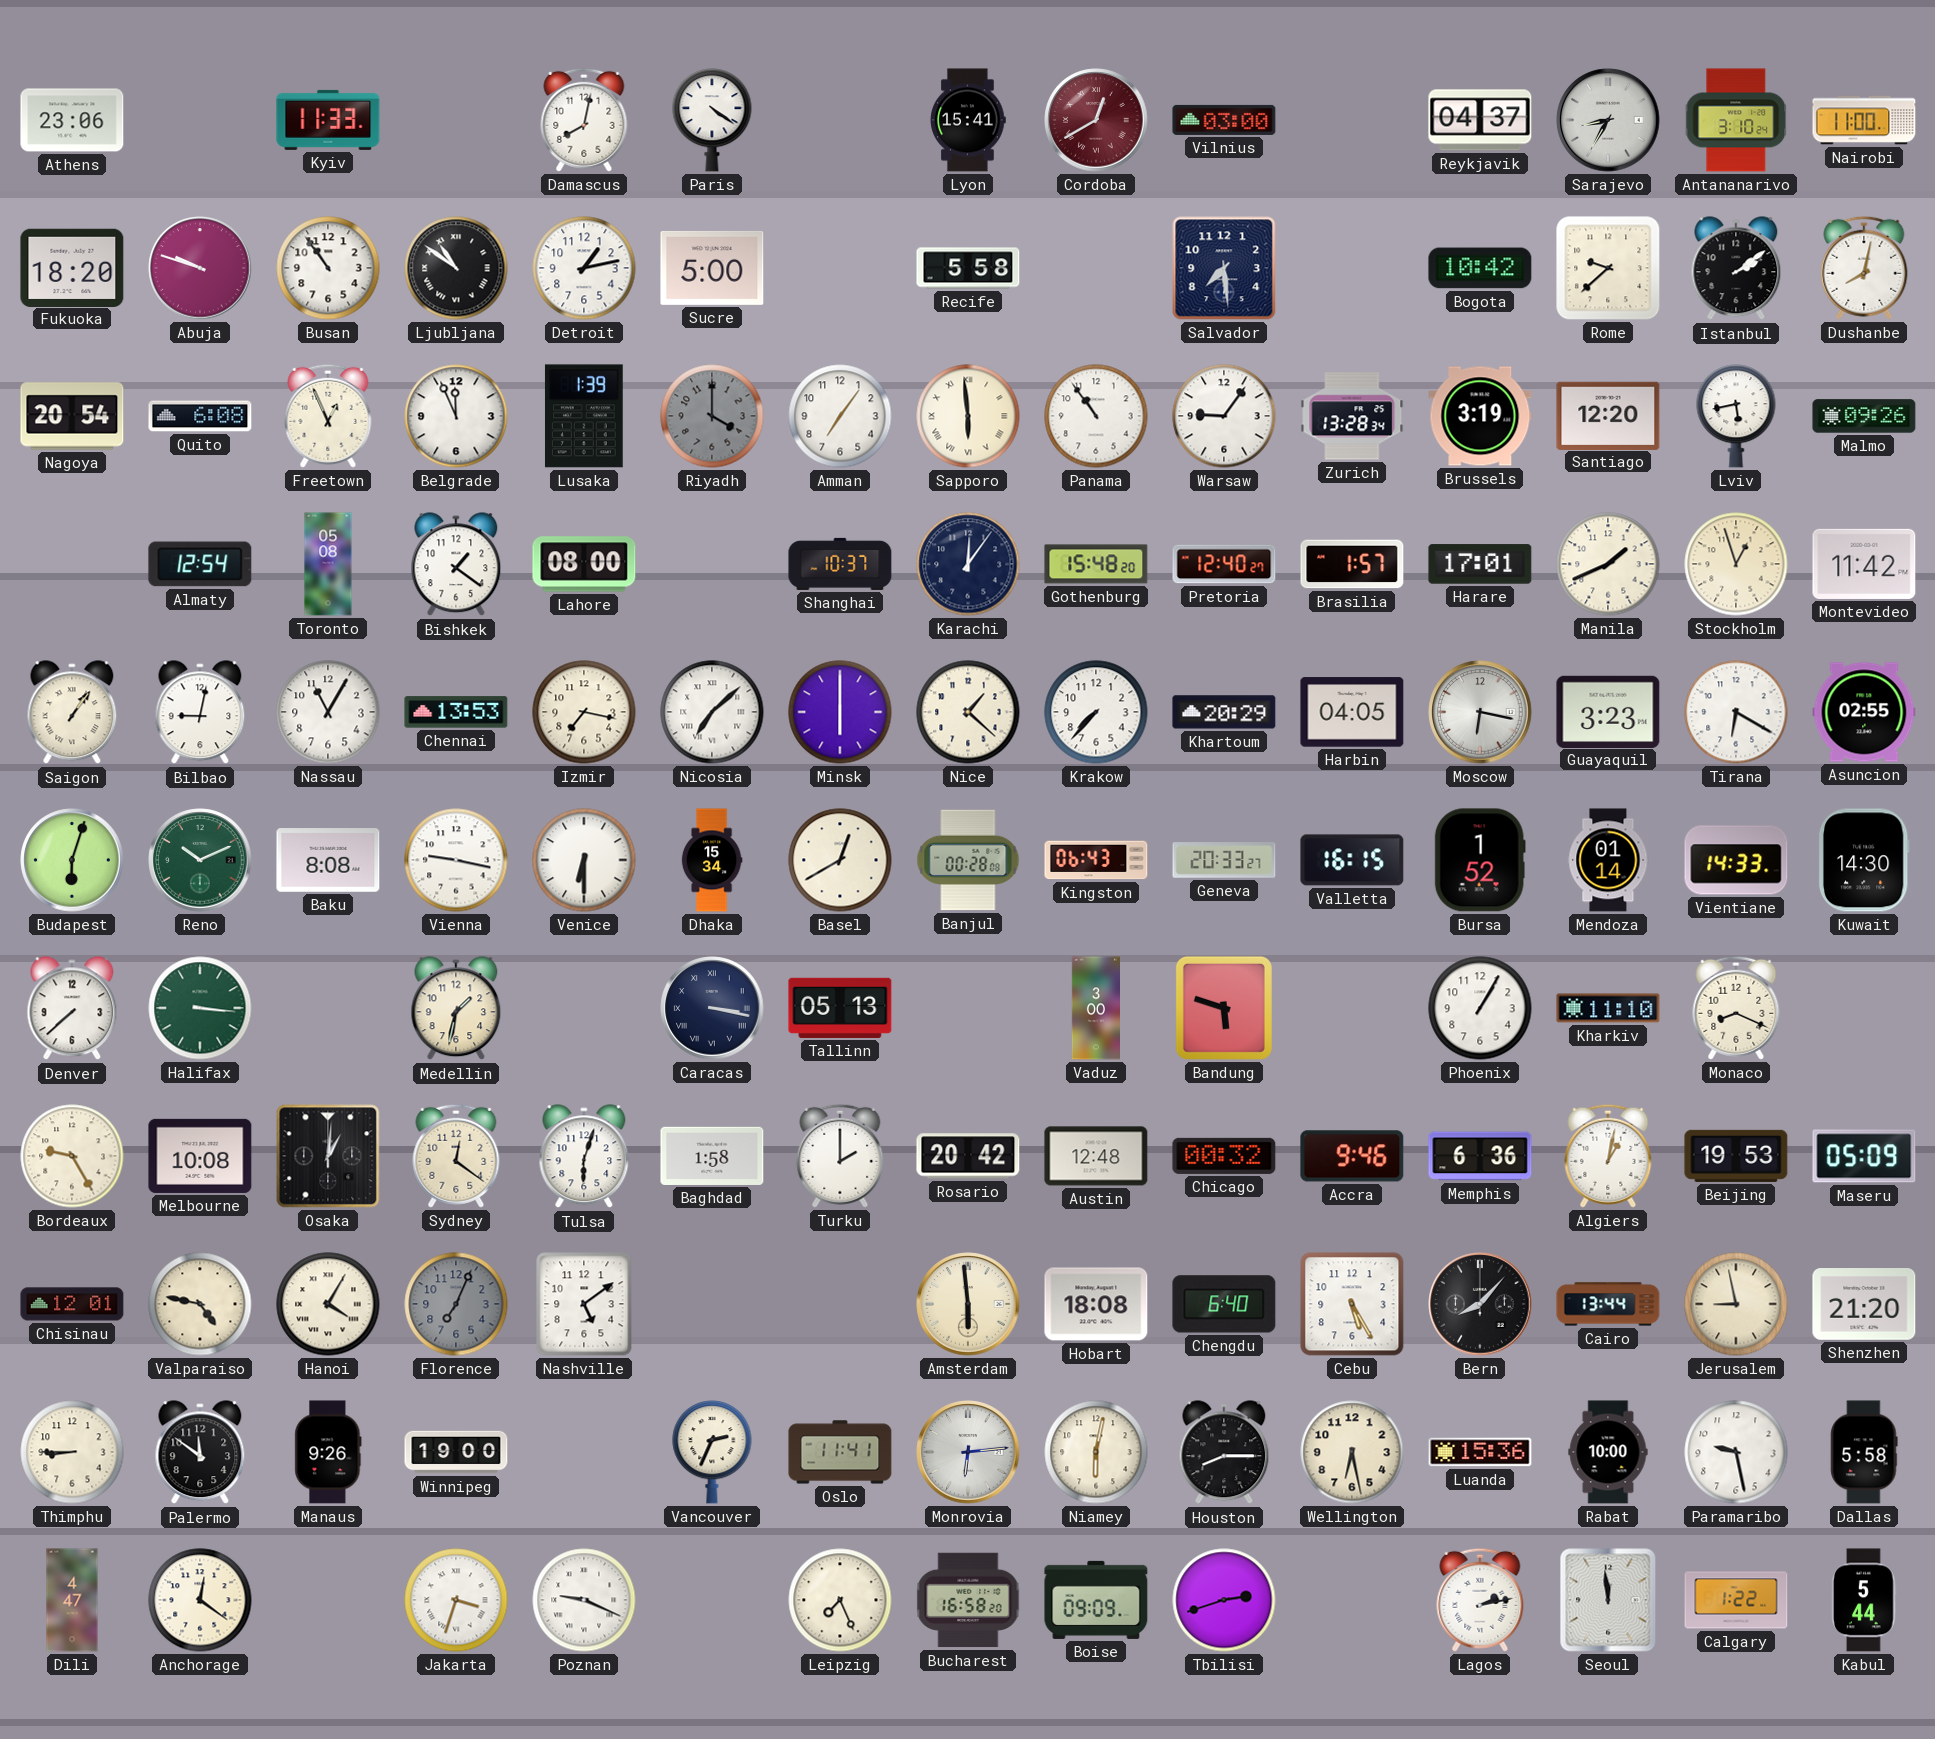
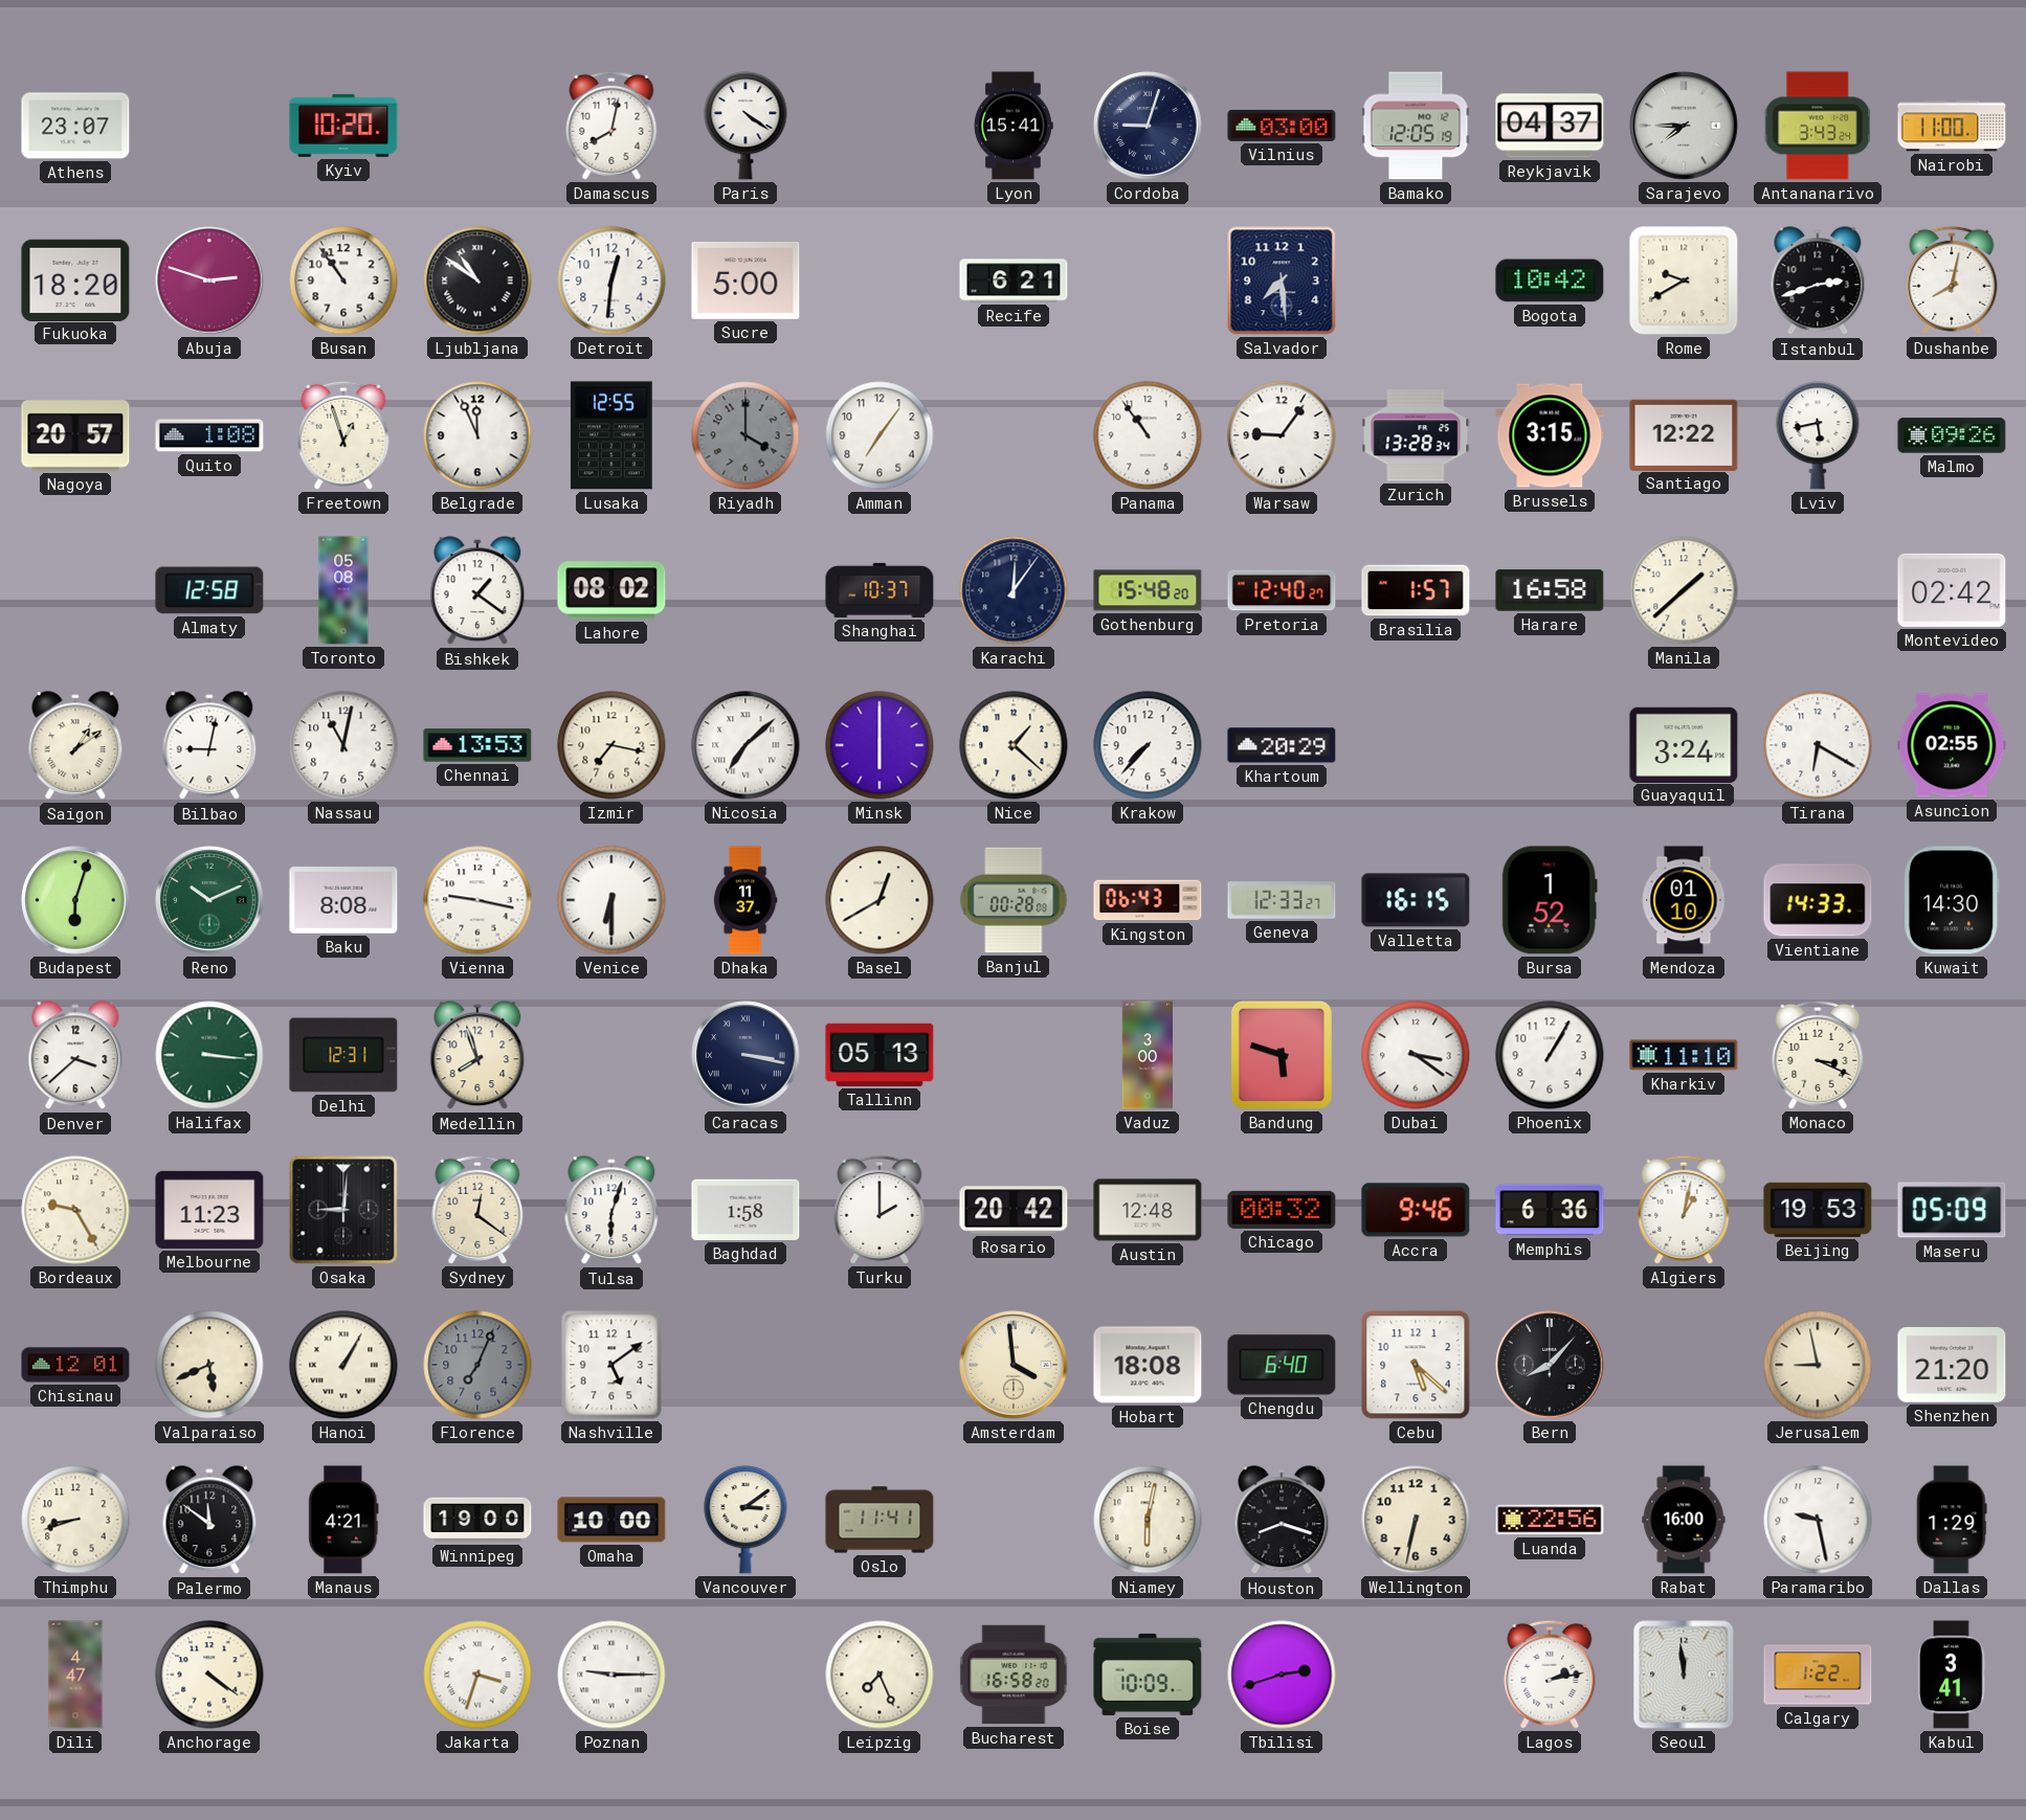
Athens: 23:06 -> 23:07
Kyiv: 11:33 -> 10:20
Cordoba: 12:40 -> 9:03
Cordoba dial: burgundy -> navy
Bamako: none -> 12:05
Sarajevo: 8:35 -> 7:45
Antananarivo: 3:10 -> 3:43
Abuja: 9:48 -> 2:48
Detroit: 1:13 -> 12:31
Recife: 5:58 -> 6:21
Rome: 9:38 -> 9:40
Istanbul: 2:09 -> 2:42
Nagoya: 20:54 -> 20:57
Quito: 6:08 -> 1:08
Freetown: 12:56 -> 12:57
Lusaka: 1:39 -> 12:55
Sapporo: 5:59 -> none
Brussels: 3:19 -> 3:15
Santiago: 12:20 -> 12:22
Almaty: 12:54 -> 12:58
Lahore: 08:00 -> 08:02
Harare: 17:01 -> 16:58
Manila: 1:41 -> 1:38
Stockholm: 12:57 -> none
Montevideo: 11:42 -> 02:42
Saigon: 1:06 -> 1:09
Nassau: 11:05 -> 11:02
Harbin: 04:05 -> none
Moscow: 6:17 -> none
Guayaquil: 3:23 -> 3:24
Dhaka: 15:34 -> 11:37
Geneva: 20:33 -> 12:33
Mendoza: 01:14 -> 01:10
Denver: 7:38 -> 3:38
Delhi: none -> 12:31
Medellin: 1:32 -> 7:57
Dubai: none -> 3:21
Monaco: 8:19 -> 3:19
Melbourne: 10:08 -> 11:23
Osaka: 1:01 -> 9:01
Valparaiso: 4:47 -> 5:41
Hanoi: 4:05 -> 1:05
Amsterdam: 5:59 -> 3:59
Cebu: 5:25 -> 5:22
Cairo: 13:44 -> none
Thimphu: 8:45 -> 8:42
Manaus: 9:26 -> 4:21
Omaha: none -> 10:00
Vancouver: 2:34 -> 3:09
Monrovia: 6:14 -> none
Houston: 8:15 -> 8:18
Wellington: 6:28 -> 6:32
Luanda: 15:36 -> 22:56
Rabat: 10:00 -> 16:00
Dallas: 5:58 -> 1:29
Anchorage: 12:21 -> 4:21
Poznan: 9:19 -> 9:15
Boise: 09:09 -> 10:09
Kabul: 5:44 -> 3:41
